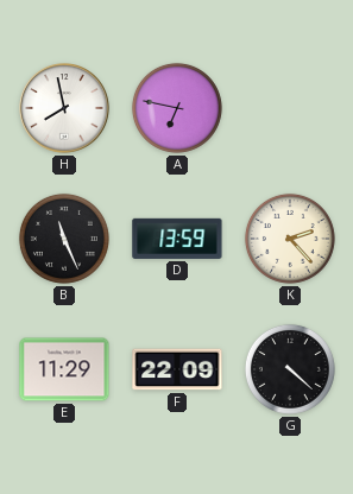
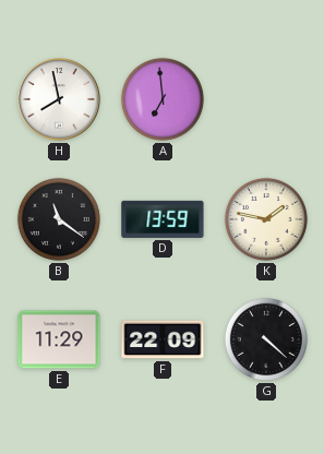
A: 6:47 -> 6:59
B: 11:26 -> 11:21
K: 2:23 -> 1:47
